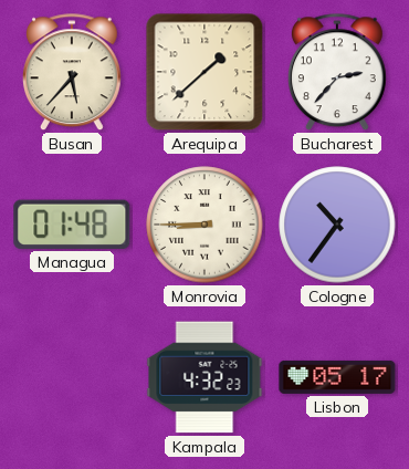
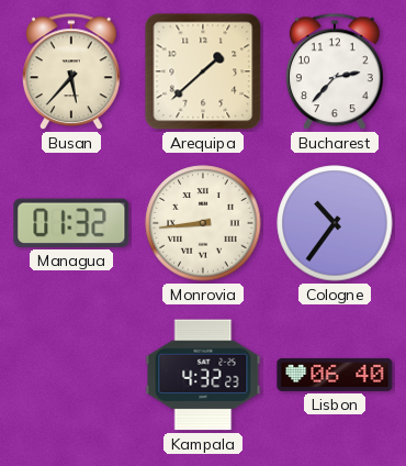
Managua: 01:48 -> 01:32
Monrovia: 8:45 -> 8:44
Lisbon: 05:17 -> 06:40
